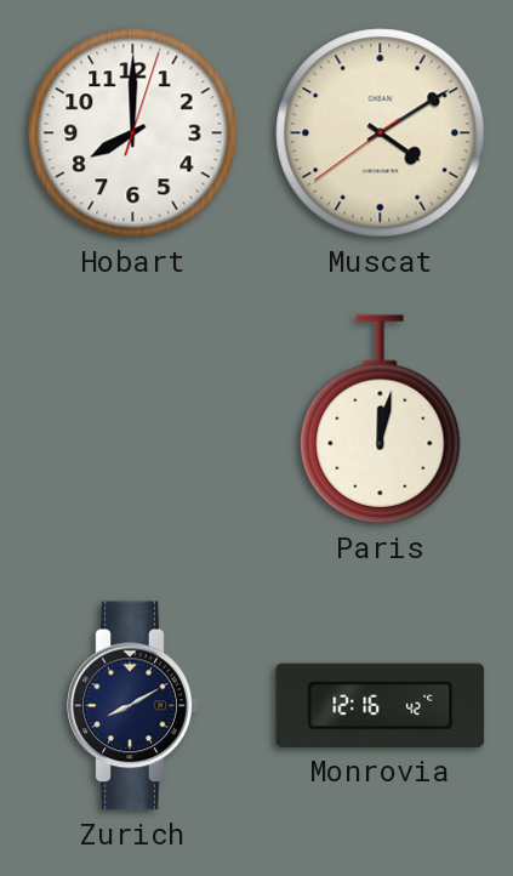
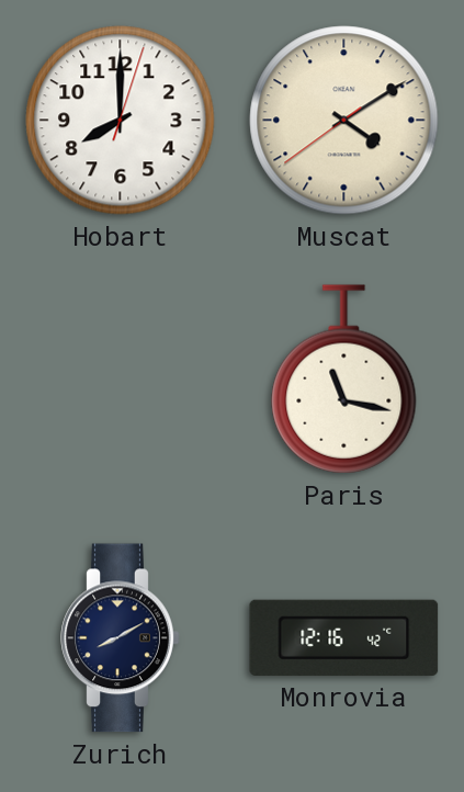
Paris: 12:02 -> 11:17
